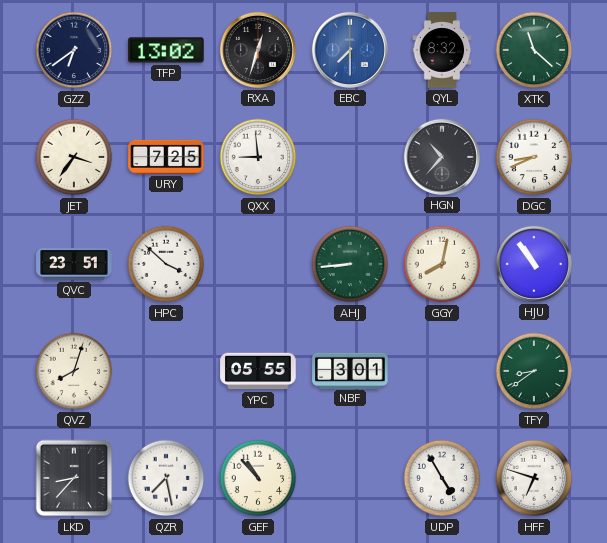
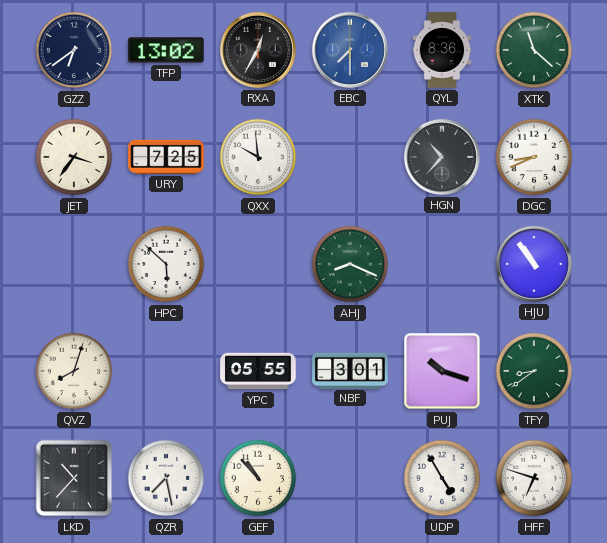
RXA: 12:33 -> 12:35
QYL: 8:32 -> 8:36
QXX: 8:59 -> 9:59
QVC: 23:51 -> none
HPC: 3:52 -> 5:52
AHJ: 8:44 -> 8:19
GGY: 8:02 -> none
PUJ: none -> 10:18
LKD: 8:37 -> 10:37
